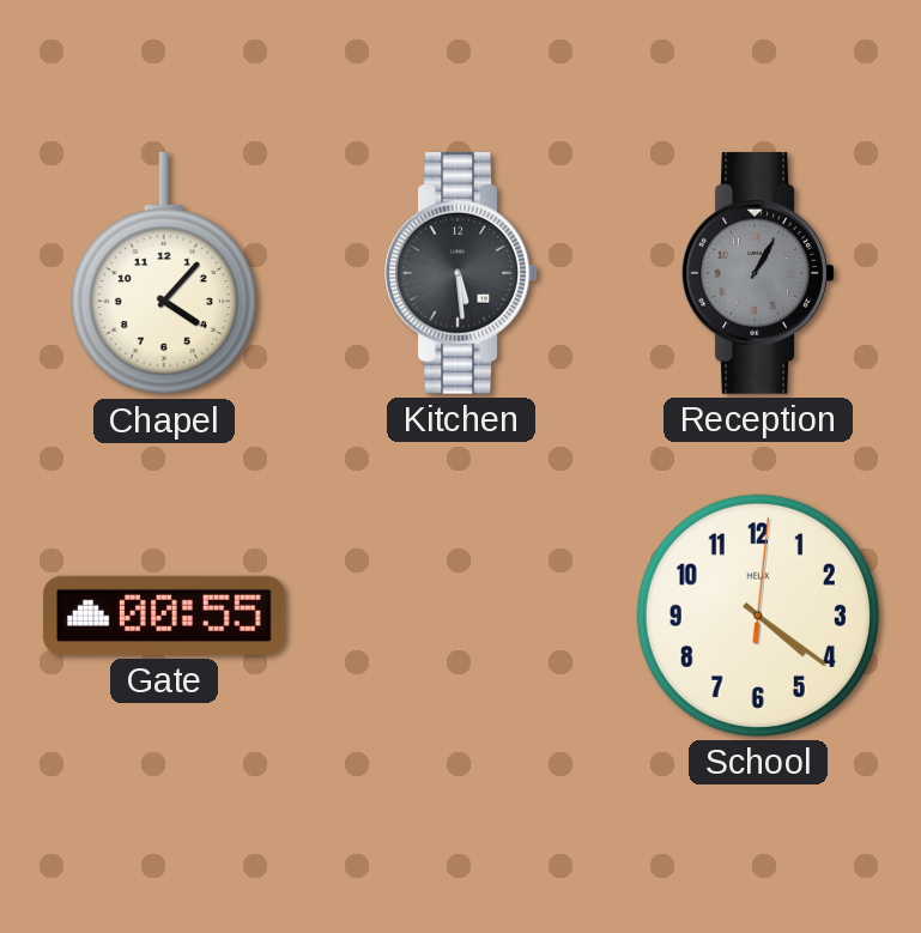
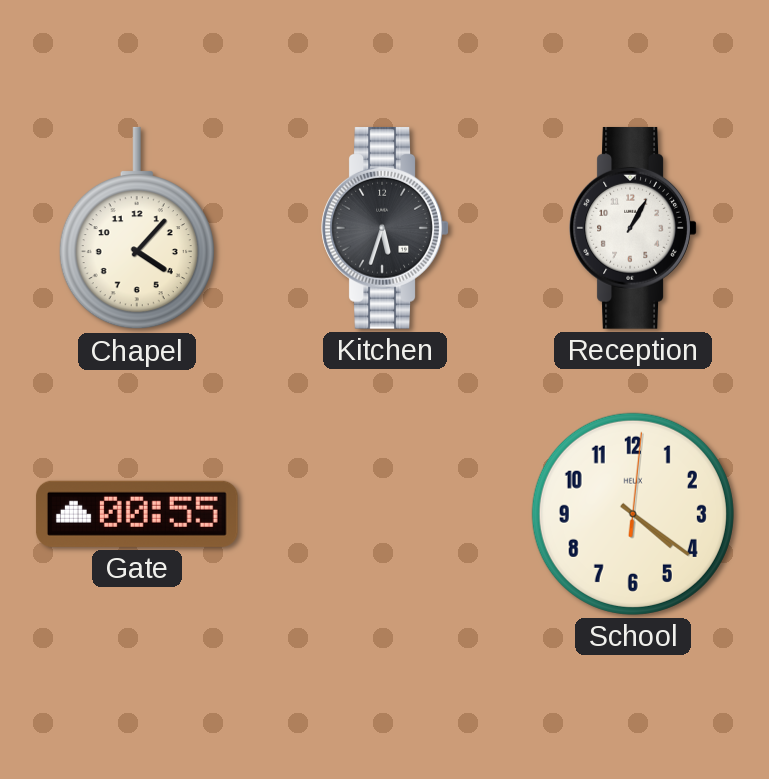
Kitchen: 5:29 -> 5:33
Reception dial: grey -> white
